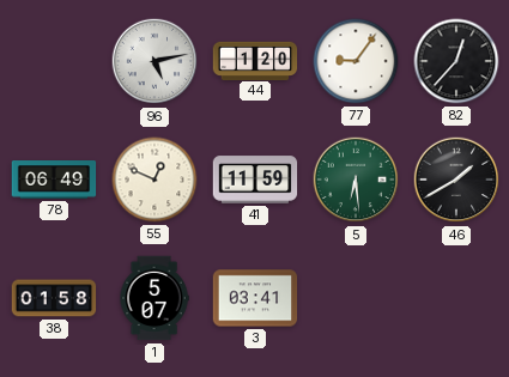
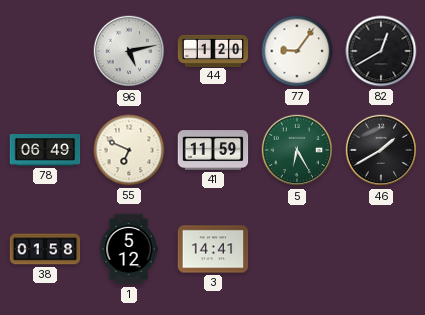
82: 12:37 -> 12:40
55: 12:49 -> 6:49
5: 6:29 -> 6:25
1: 5:07 -> 5:12
3: 03:41 -> 14:41
